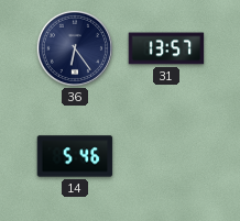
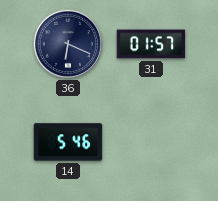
36: 6:24 -> 6:19
31: 13:57 -> 01:57
